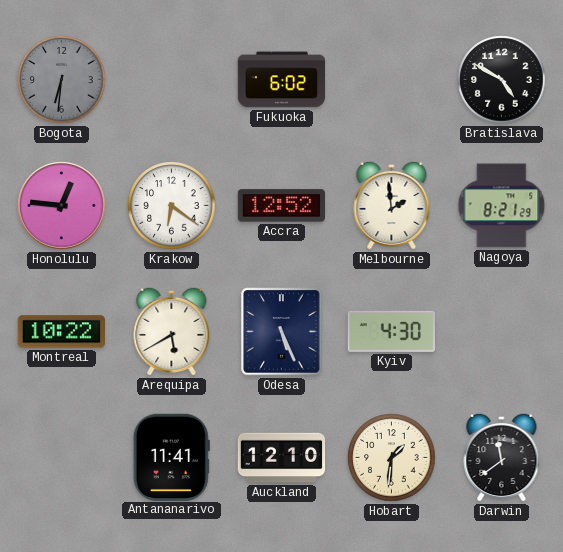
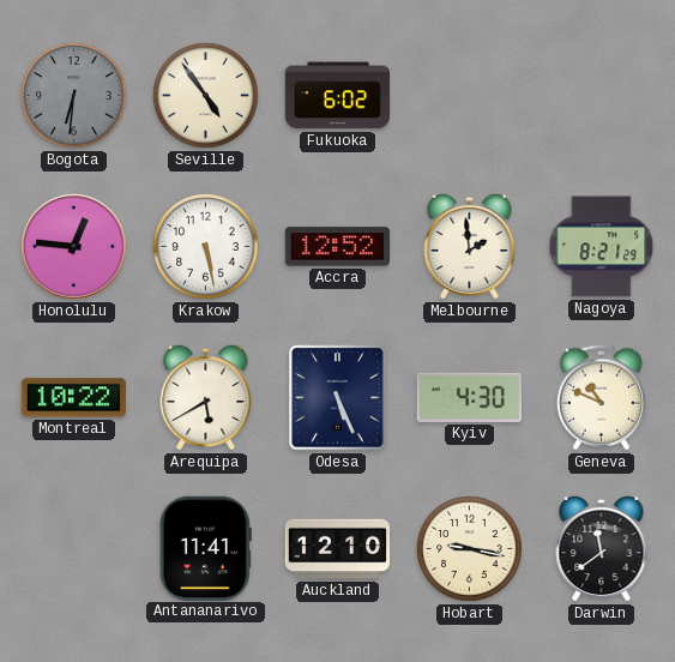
Seville: none -> 4:54
Bratislava: 4:50 -> none
Krakow: 6:21 -> 5:28
Geneva: none -> 10:49
Hobart: 1:31 -> 9:17
